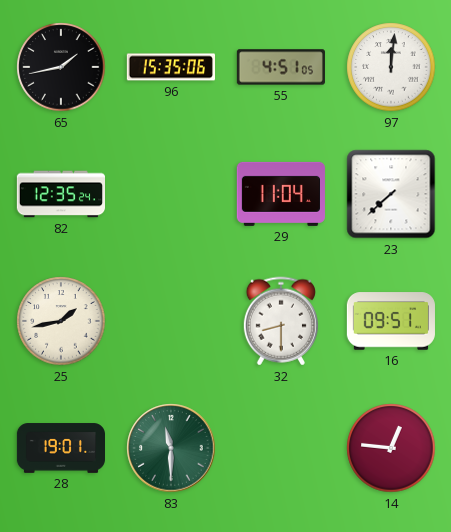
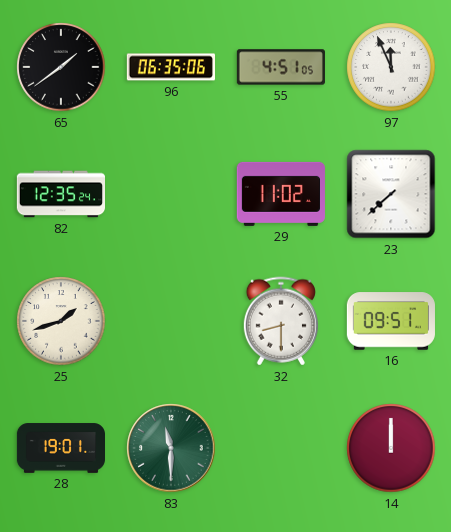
65: 1:43 -> 1:39
96: 15:35 -> 06:35
97: 12:01 -> 11:56
29: 11:04 -> 11:02
25: 1:43 -> 1:42
14: 12:46 -> 12:00
